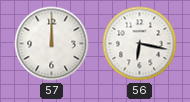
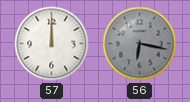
56 dial: white -> grey
